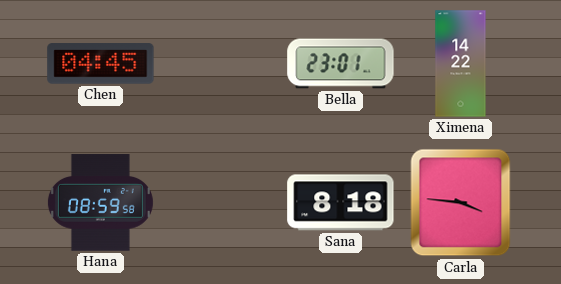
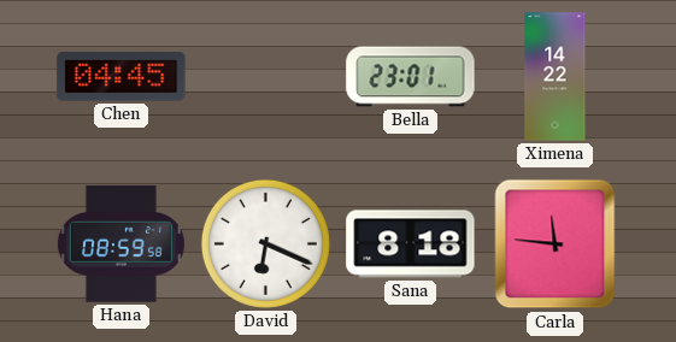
David: none -> 6:19
Carla: 3:46 -> 11:46
